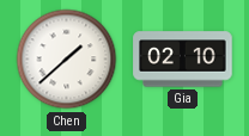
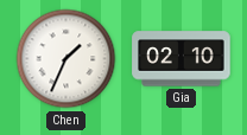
Chen: 1:38 -> 1:34
